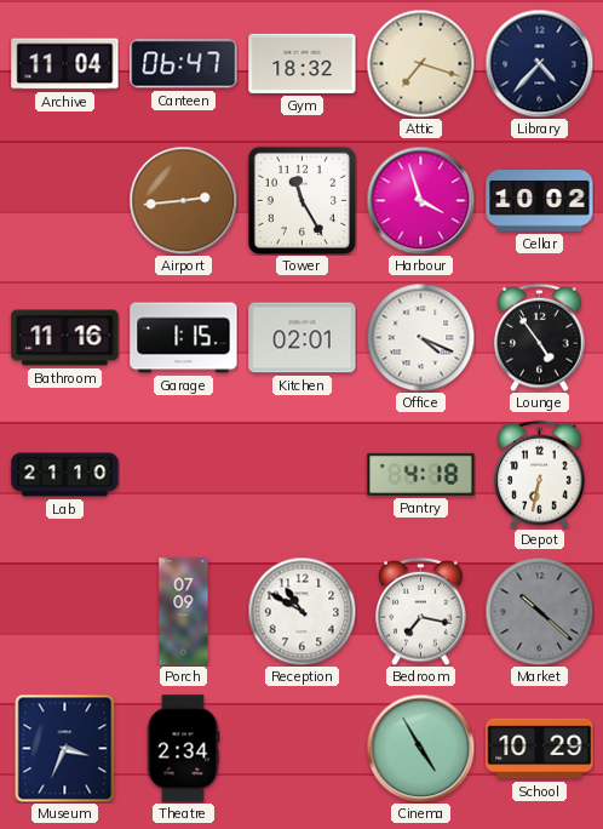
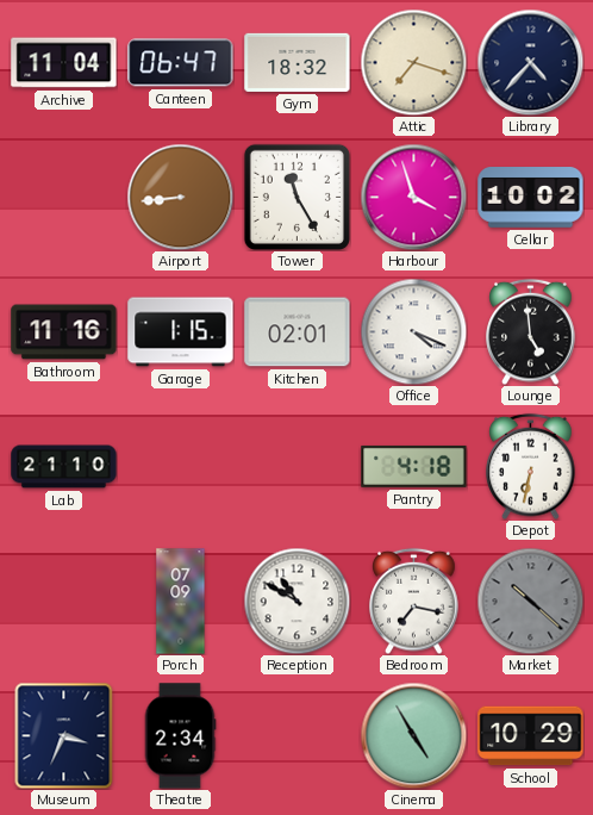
Airport: 2:44 -> 8:44
Lounge: 4:54 -> 4:59
